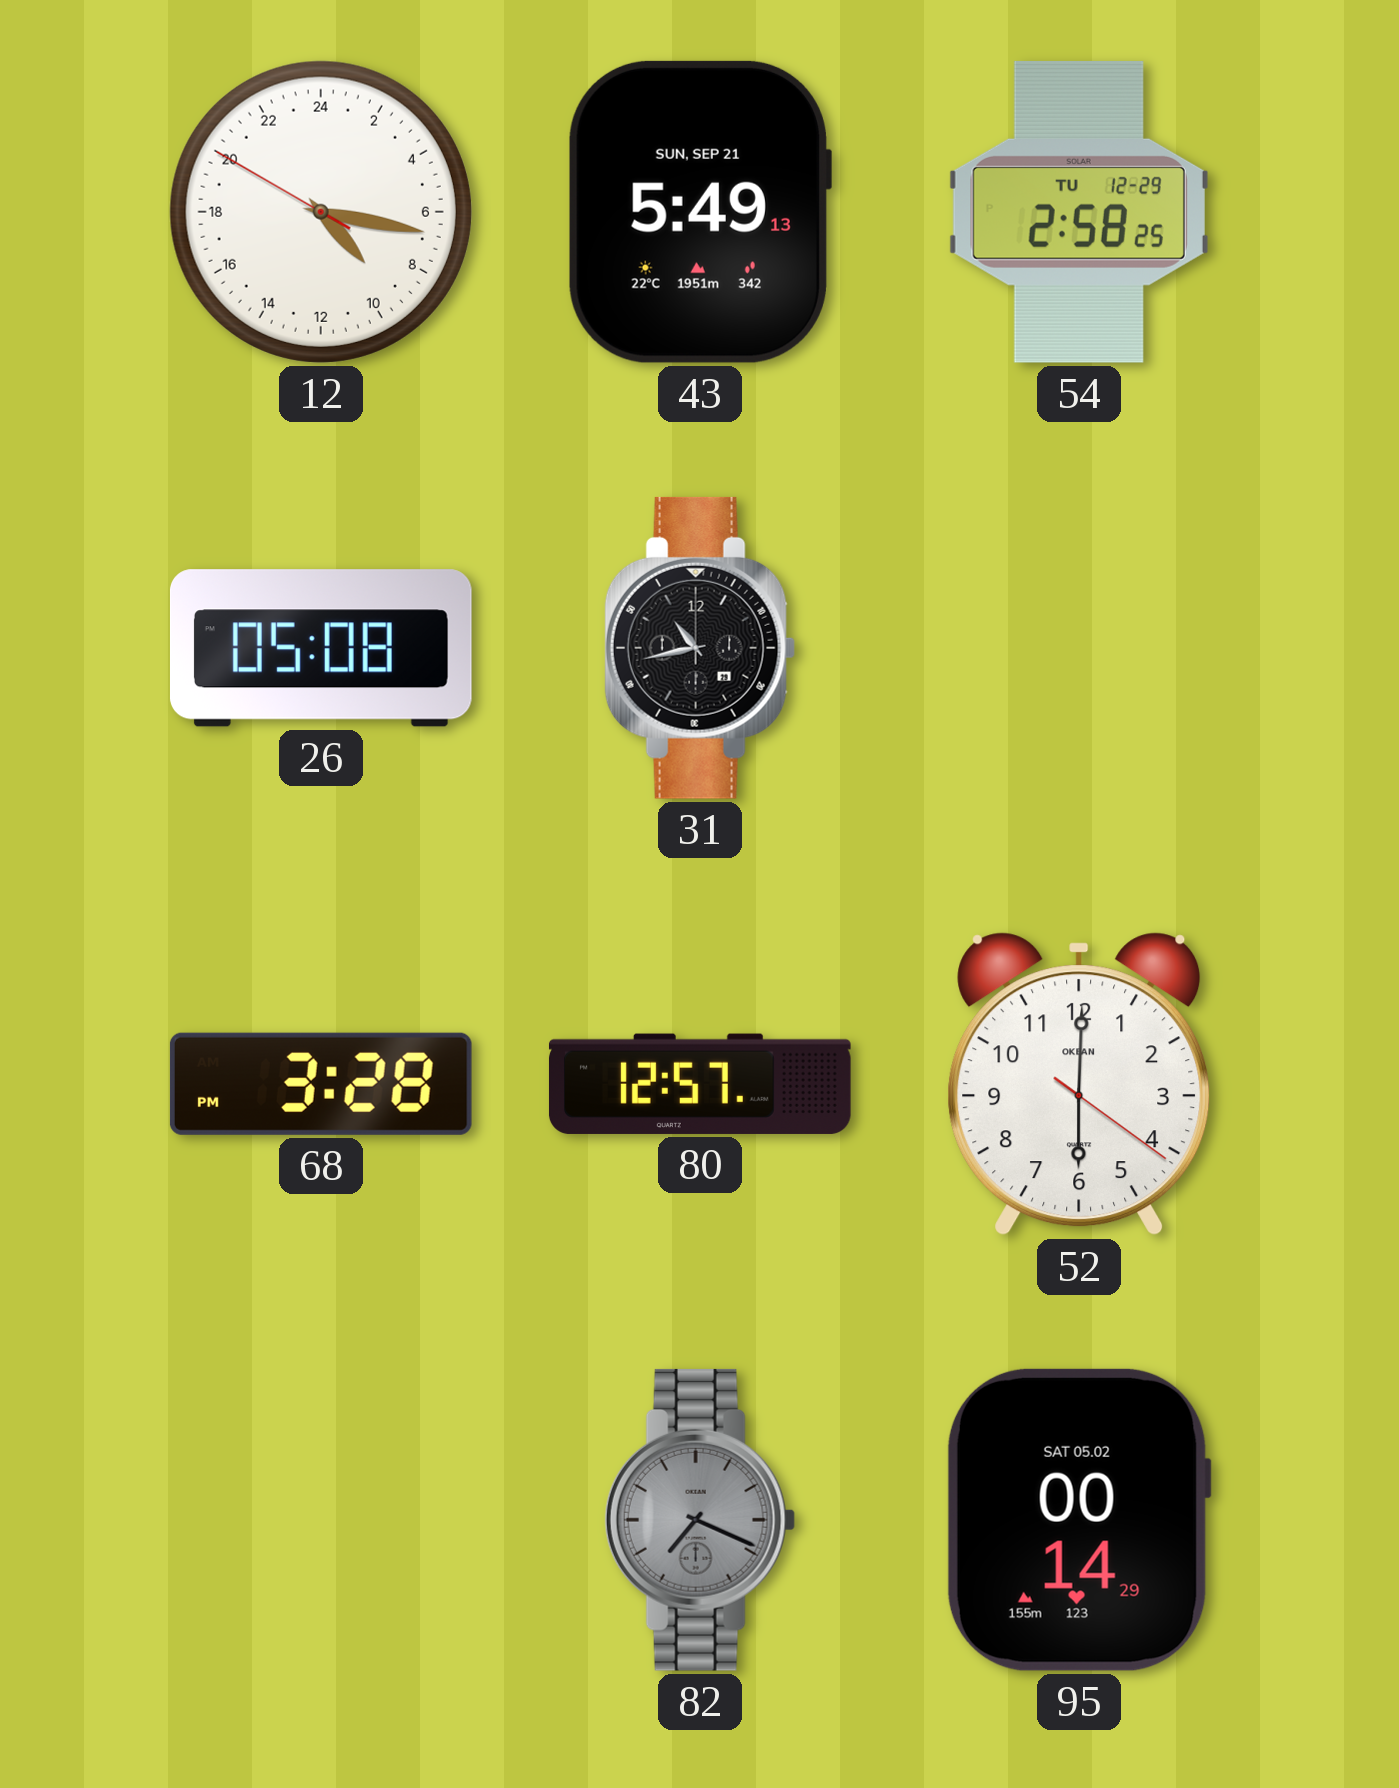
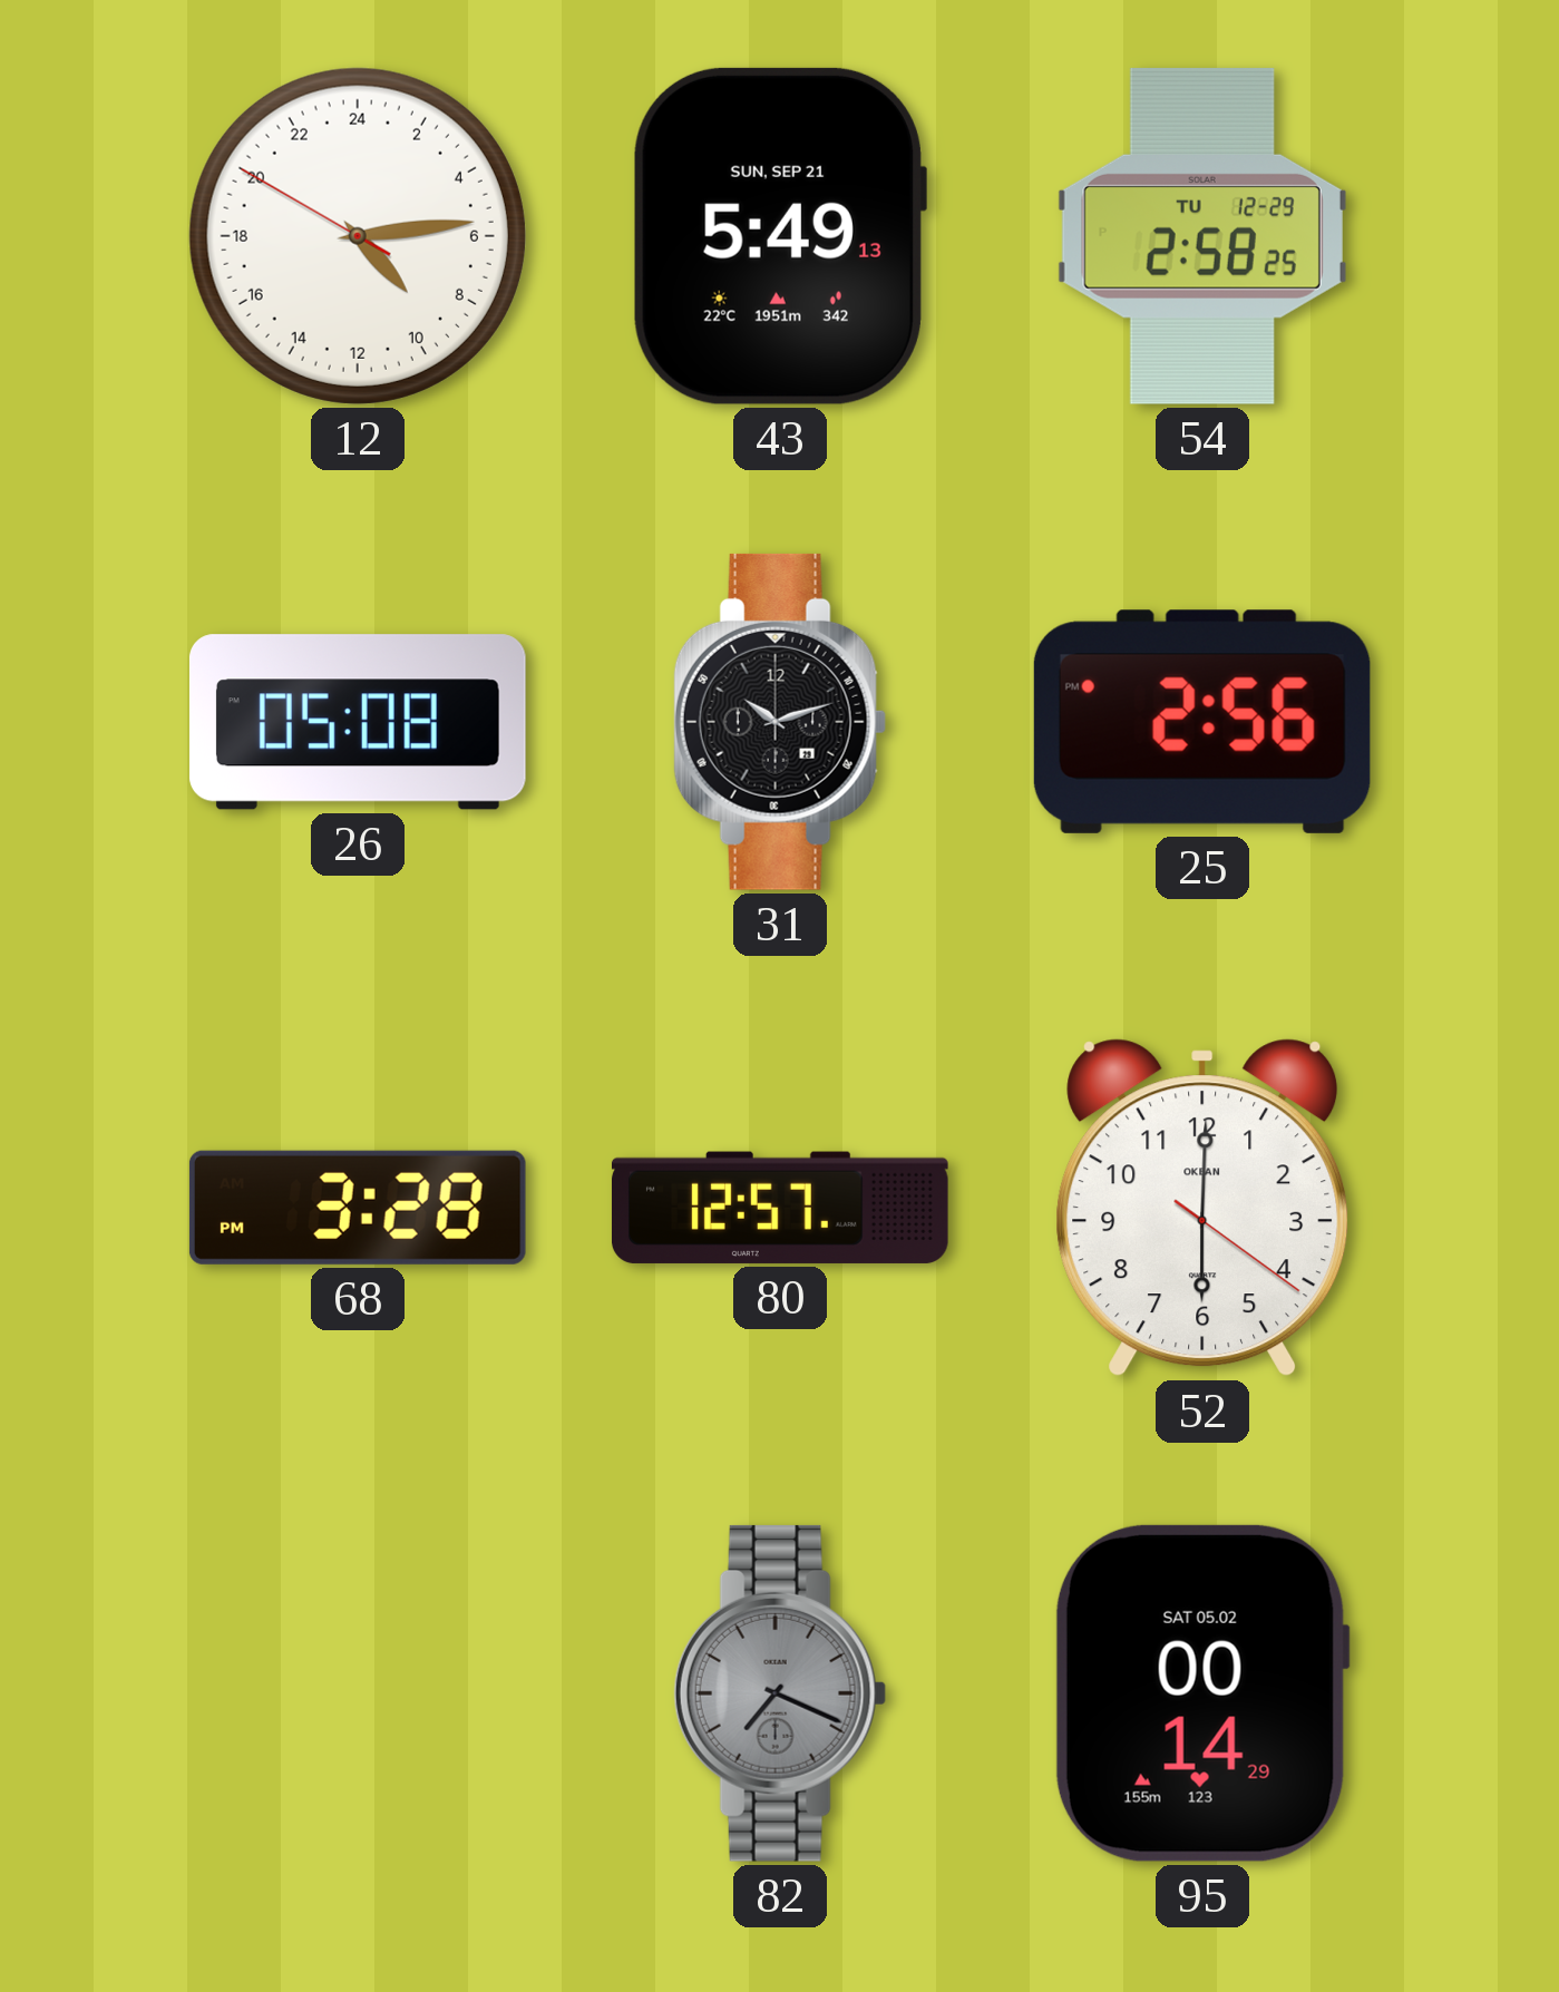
12: 9:16 -> 9:13
31: 10:43 -> 10:12
25: none -> 2:56
